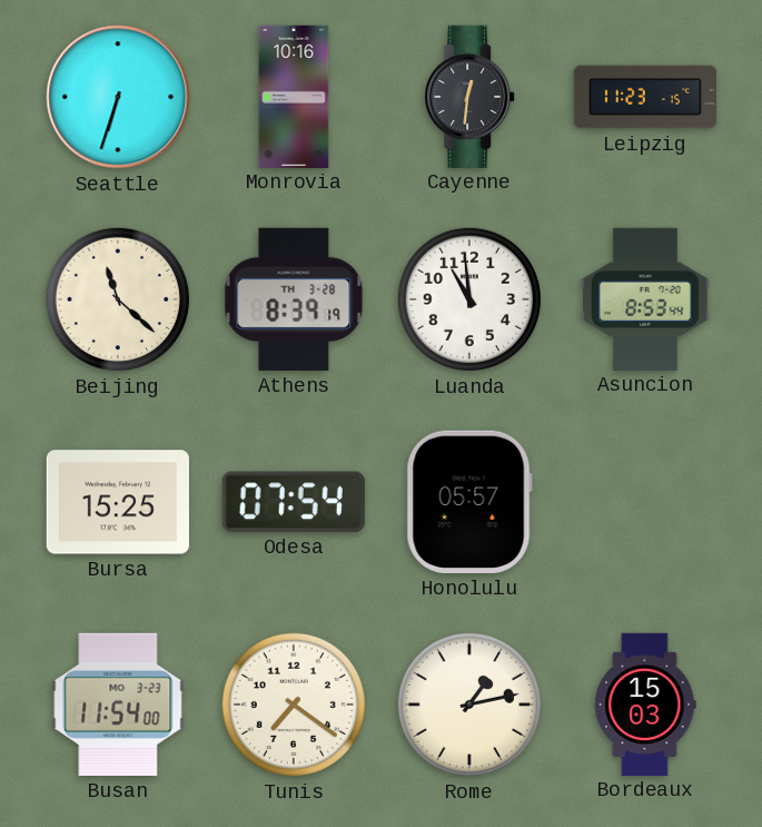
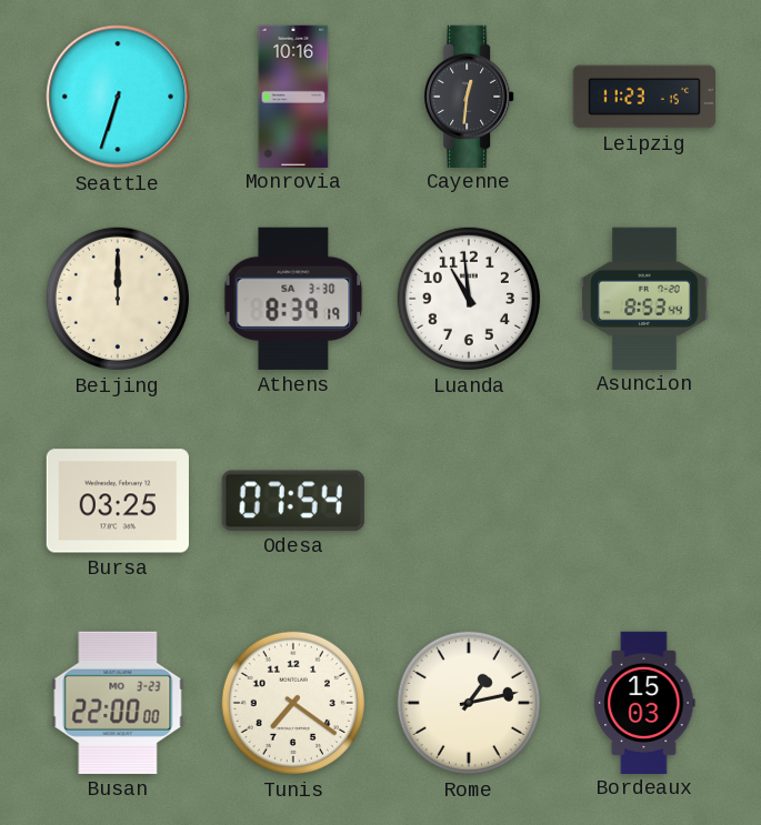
Beijing: 11:22 -> 12:00
Athens date: TH 3-28 -> SA 3-30
Bursa: 15:25 -> 03:25
Honolulu: 05:57 -> none
Busan: 11:54 -> 22:00
